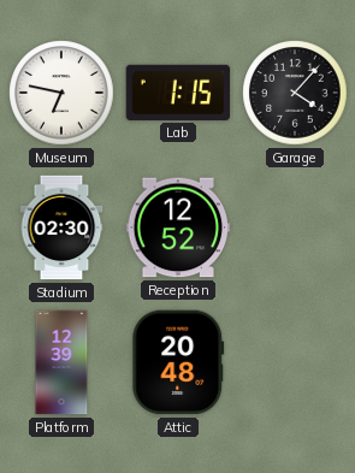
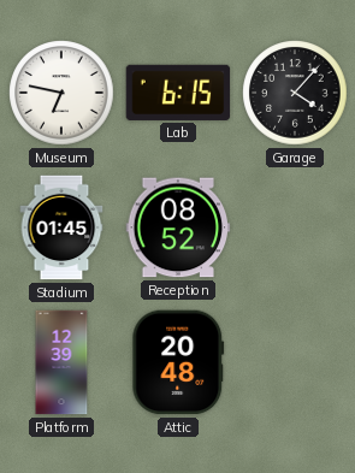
Lab: 1:15 -> 6:15
Stadium: 02:30 -> 01:45
Reception: 12:52 -> 08:52
